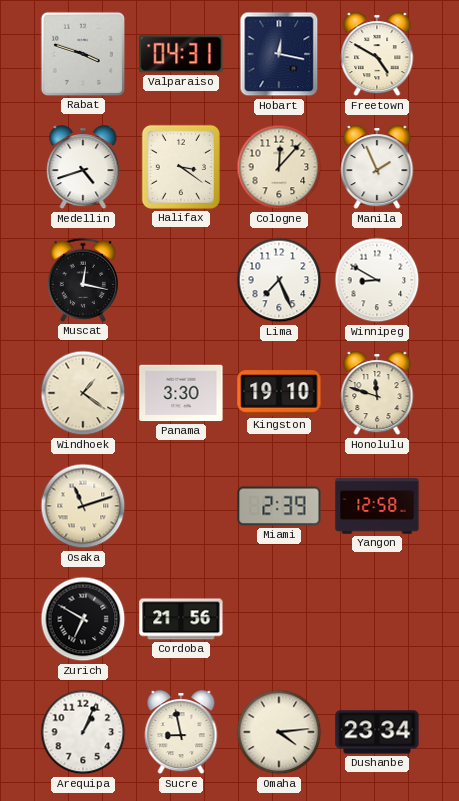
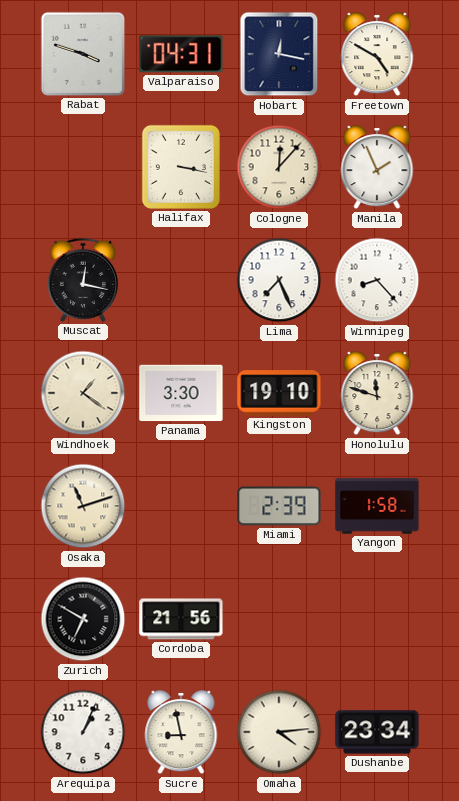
Medellin: 4:42 -> none
Halifax: 3:21 -> 3:17
Winnipeg: 8:50 -> 8:23
Yangon: 12:58 -> 1:58
